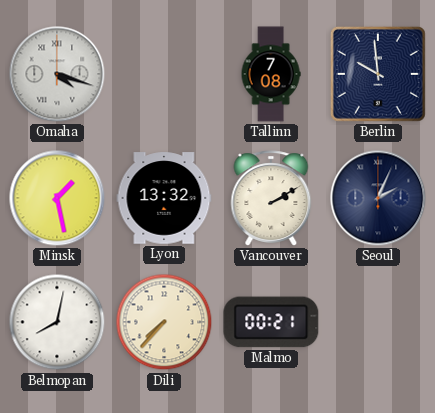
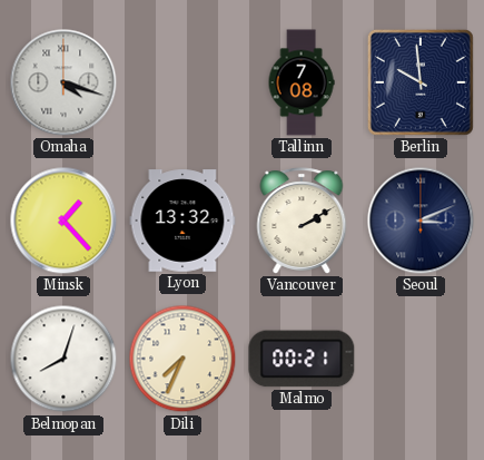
Minsk: 1:28 -> 1:23
Seoul: 2:04 -> 3:11
Belmopan: 8:02 -> 8:03
Dili: 7:37 -> 7:34
